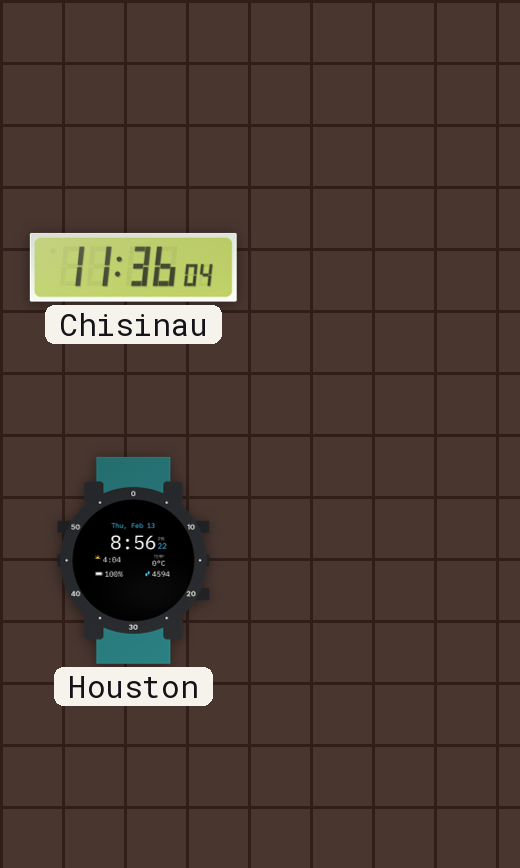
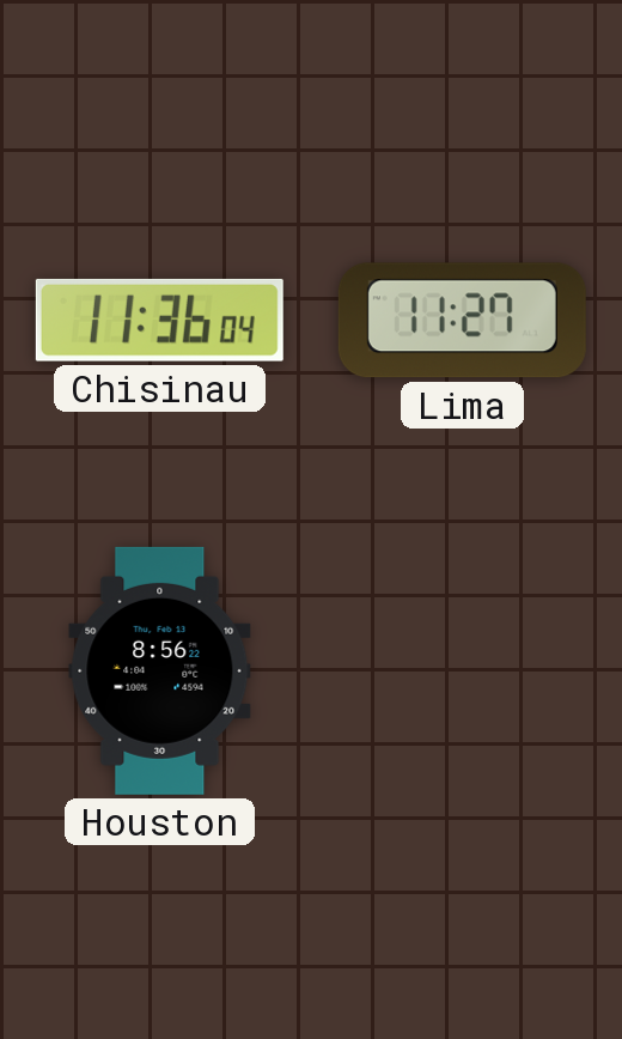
Lima: none -> 11:27
